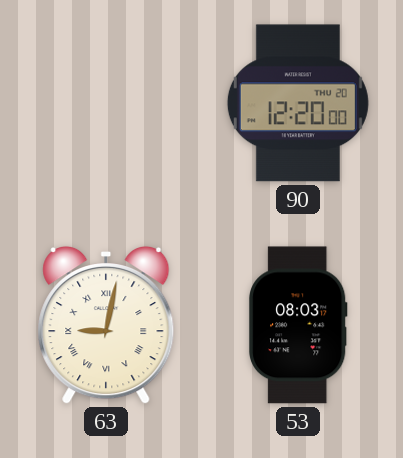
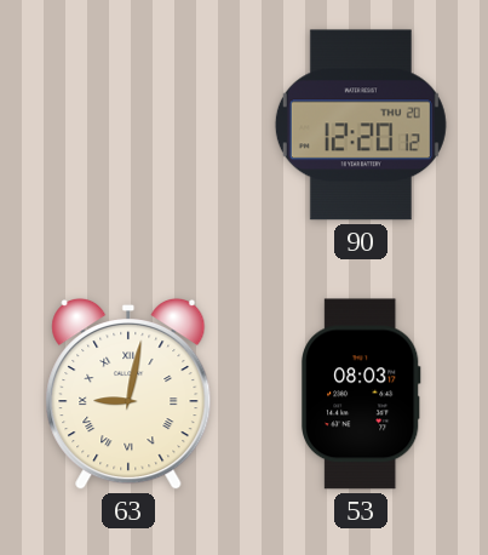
90: 12:20:00 -> 12:20:12
